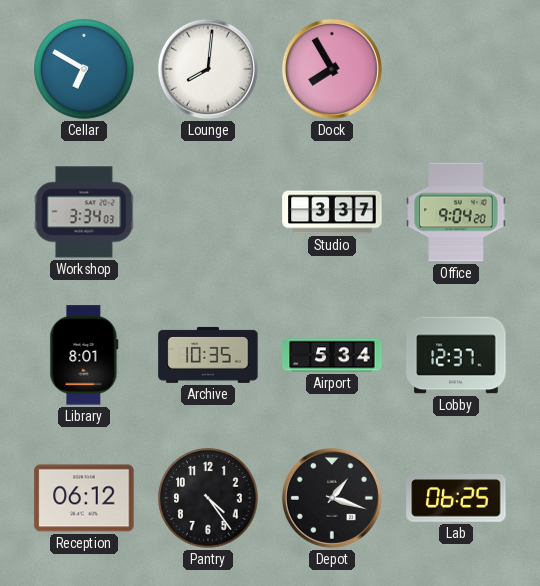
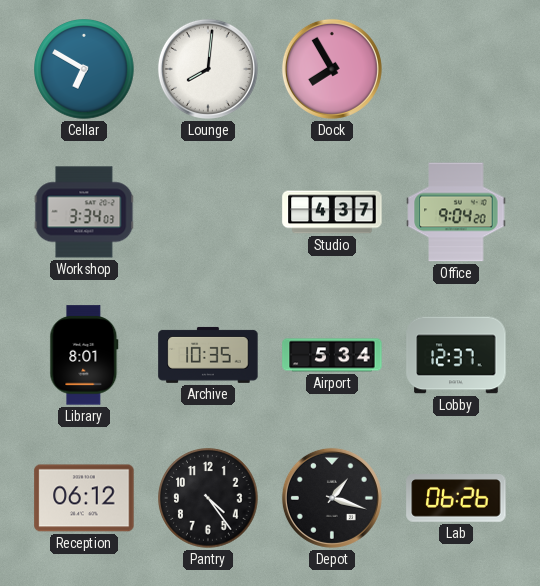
Studio: 3:37 -> 4:37
Lab: 06:25 -> 06:26
